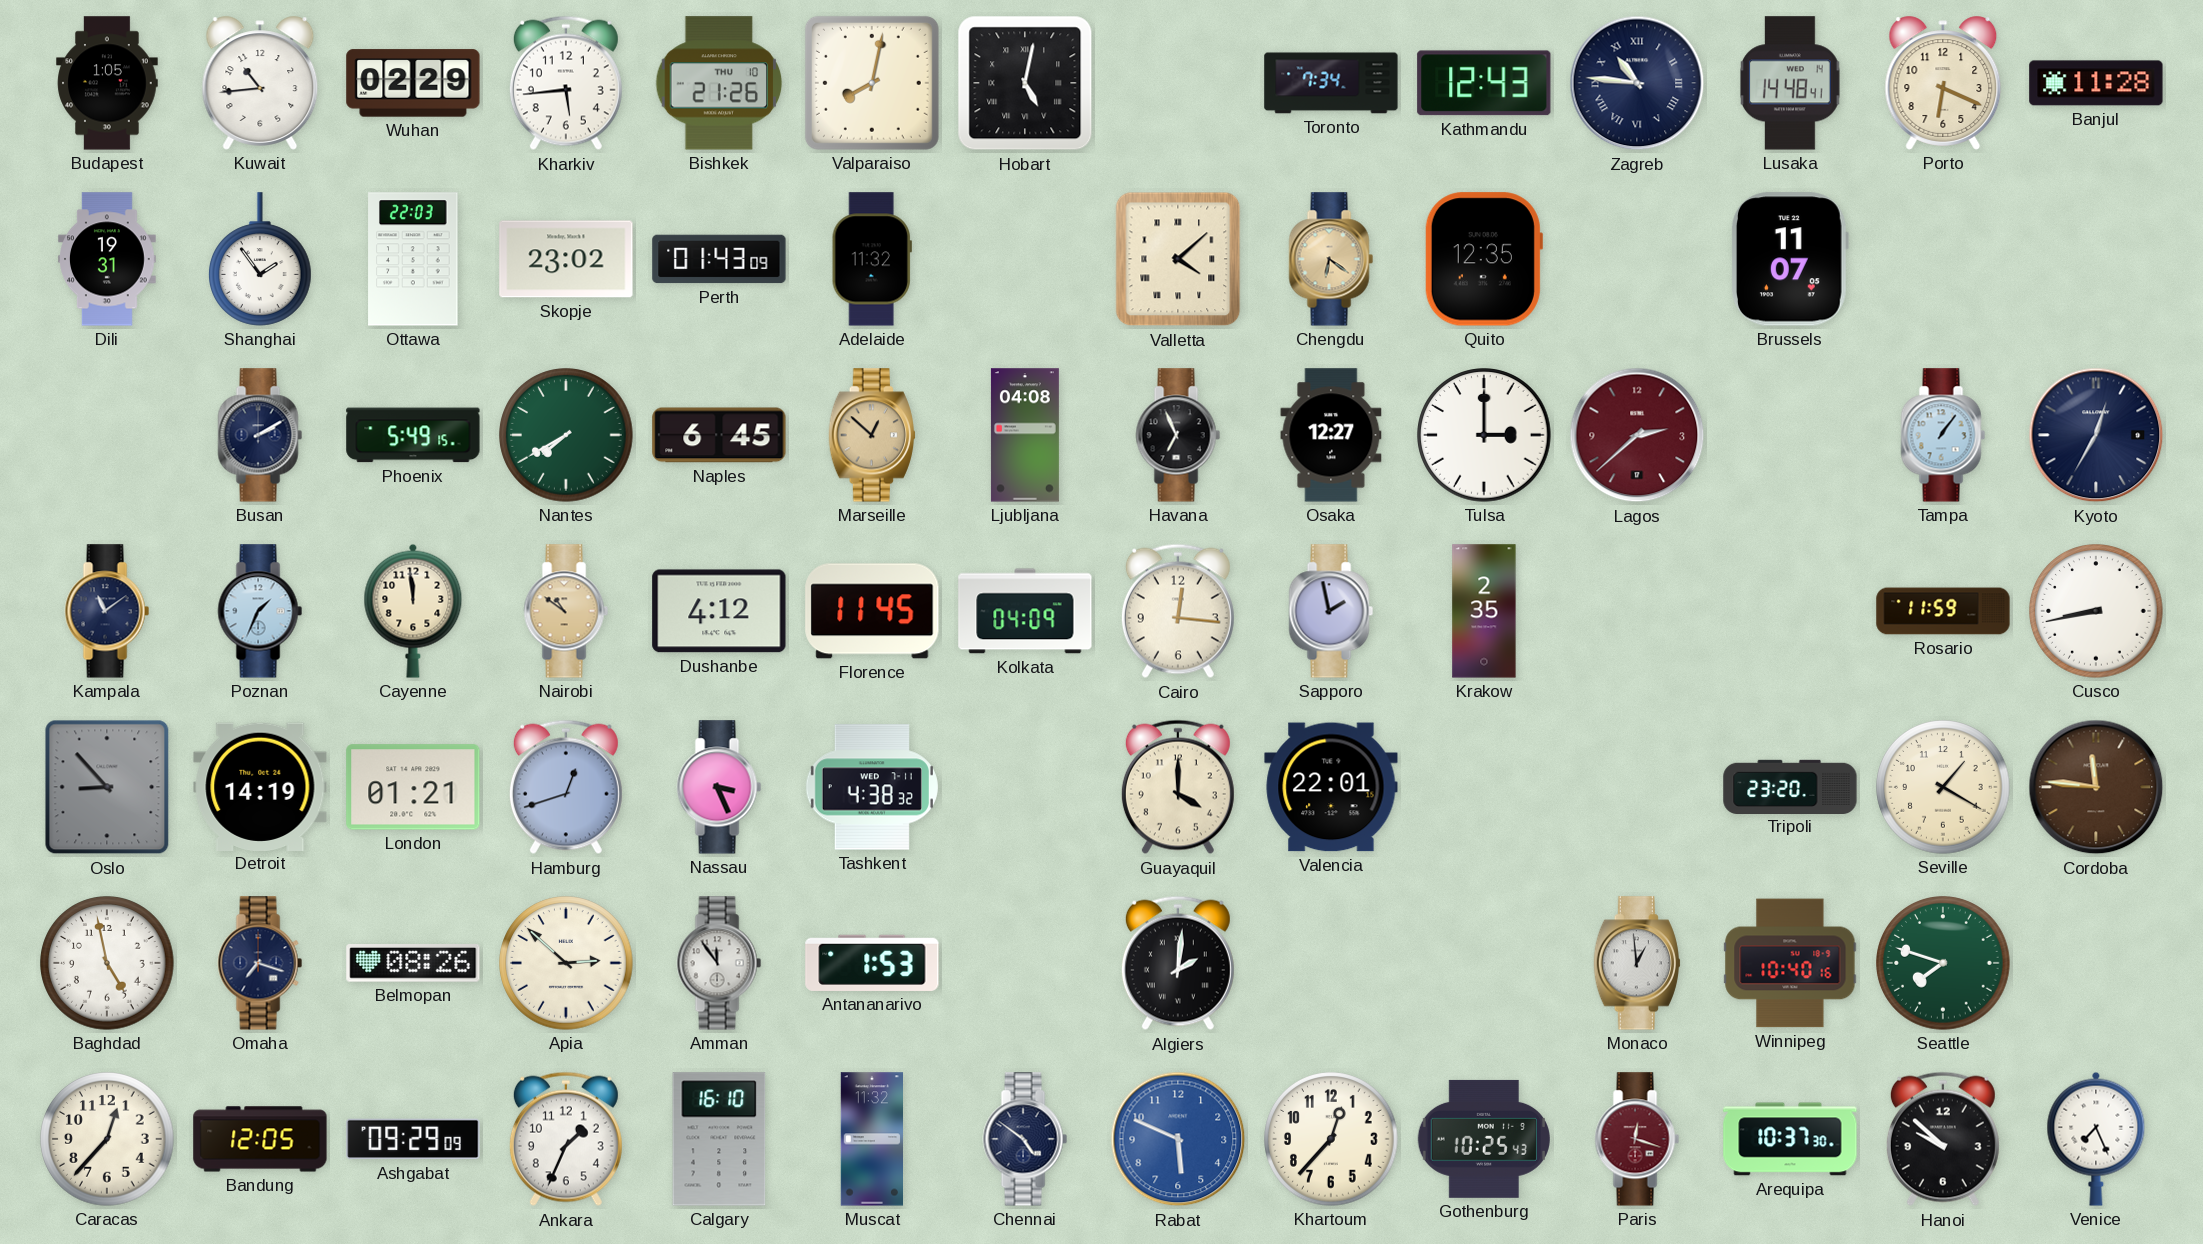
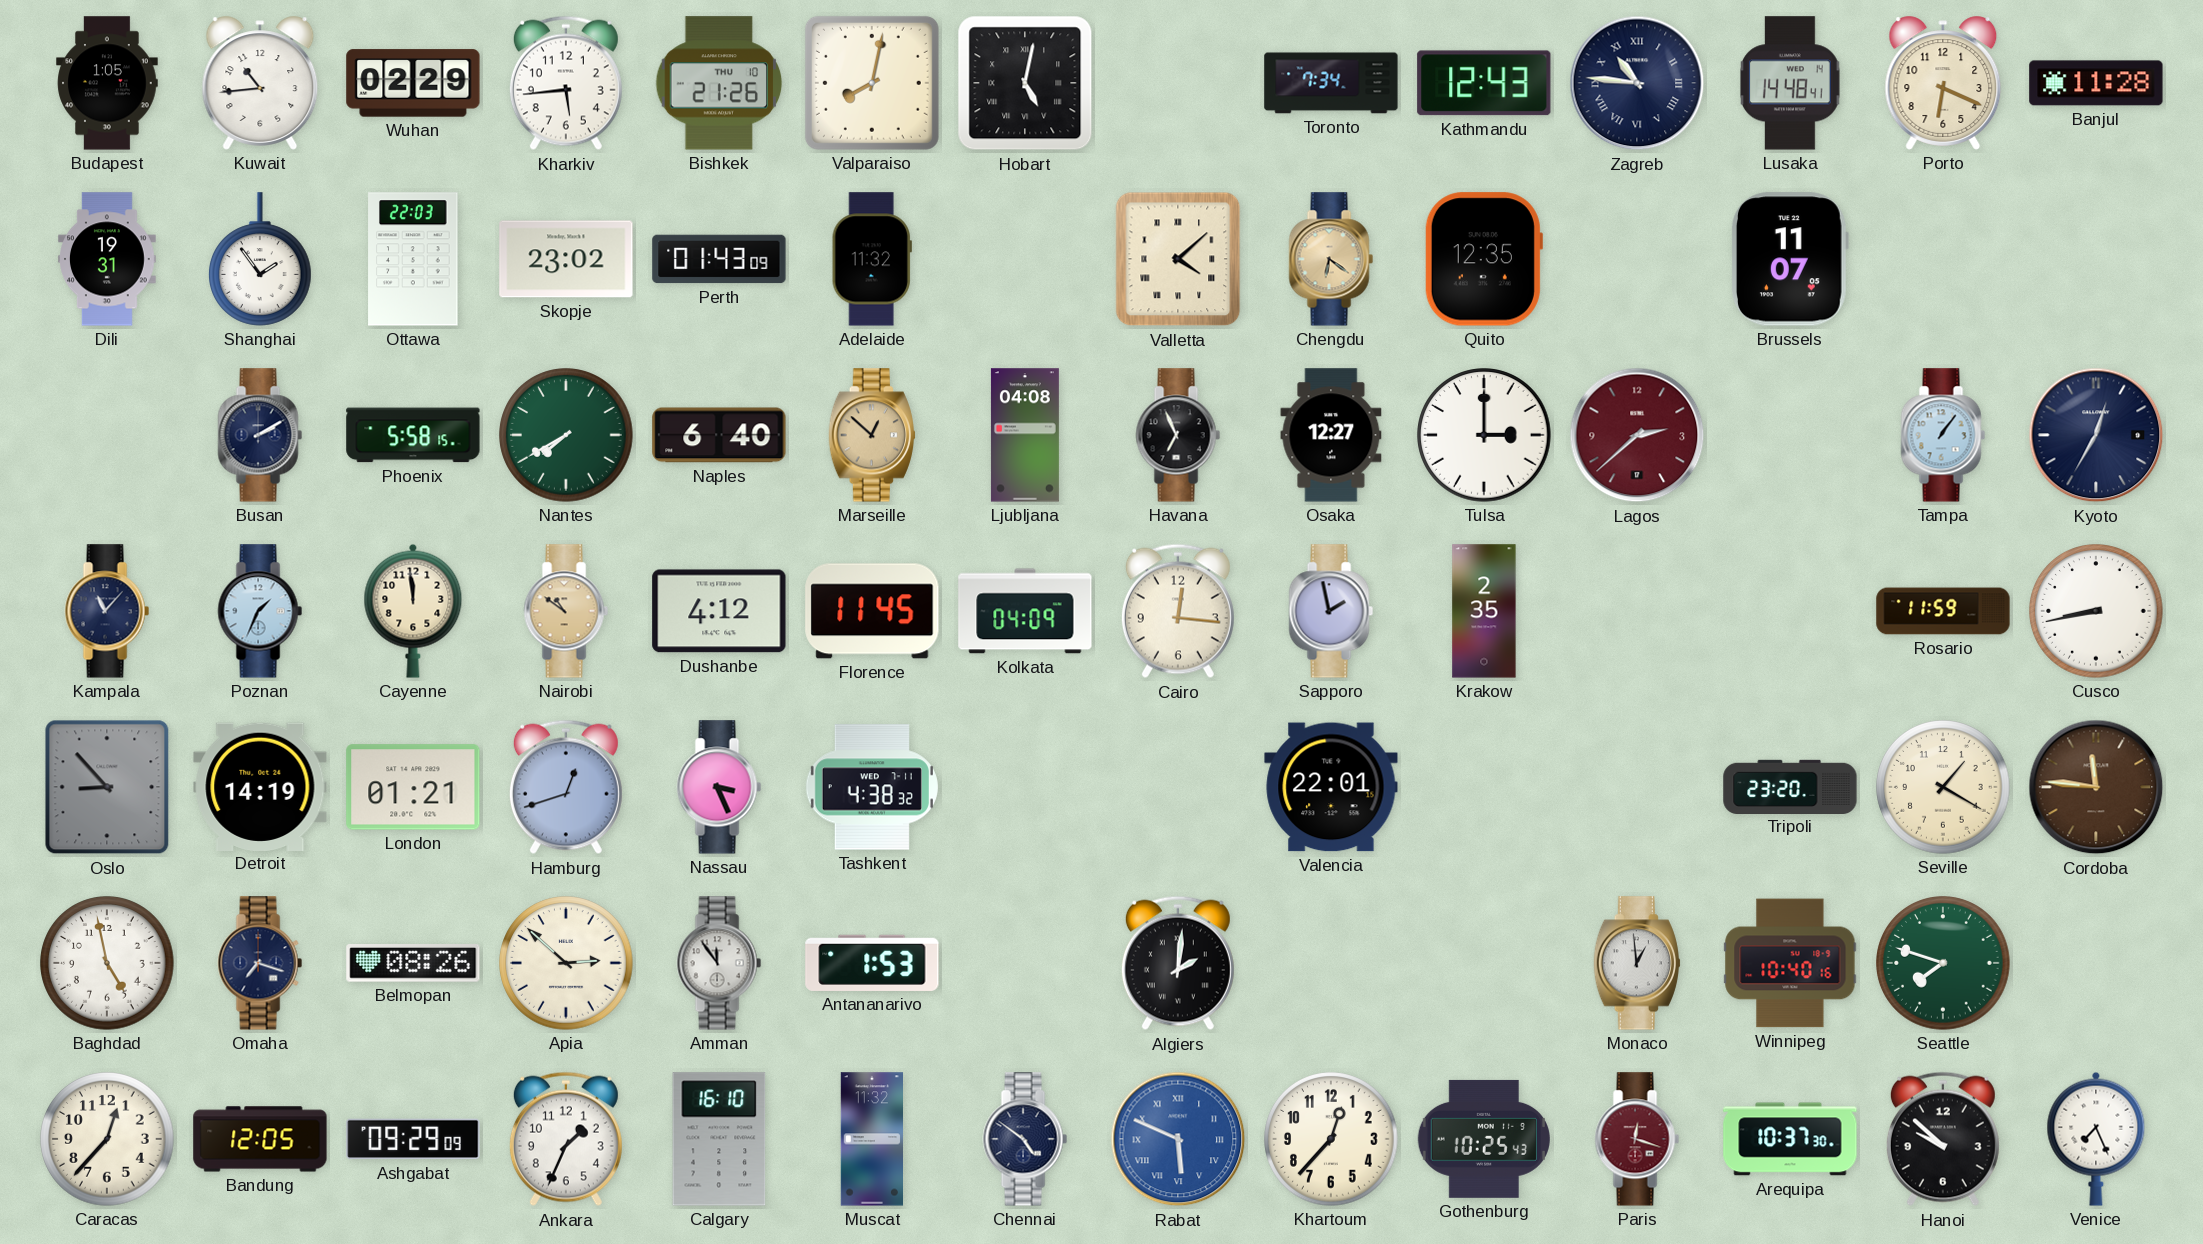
Phoenix: 5:49 -> 5:58
Naples: 6:45 -> 6:40
Kampala: 11:09 -> 11:07
Guayaquil: 4:00 -> none
Rabat numerals: Arabic -> Roman
